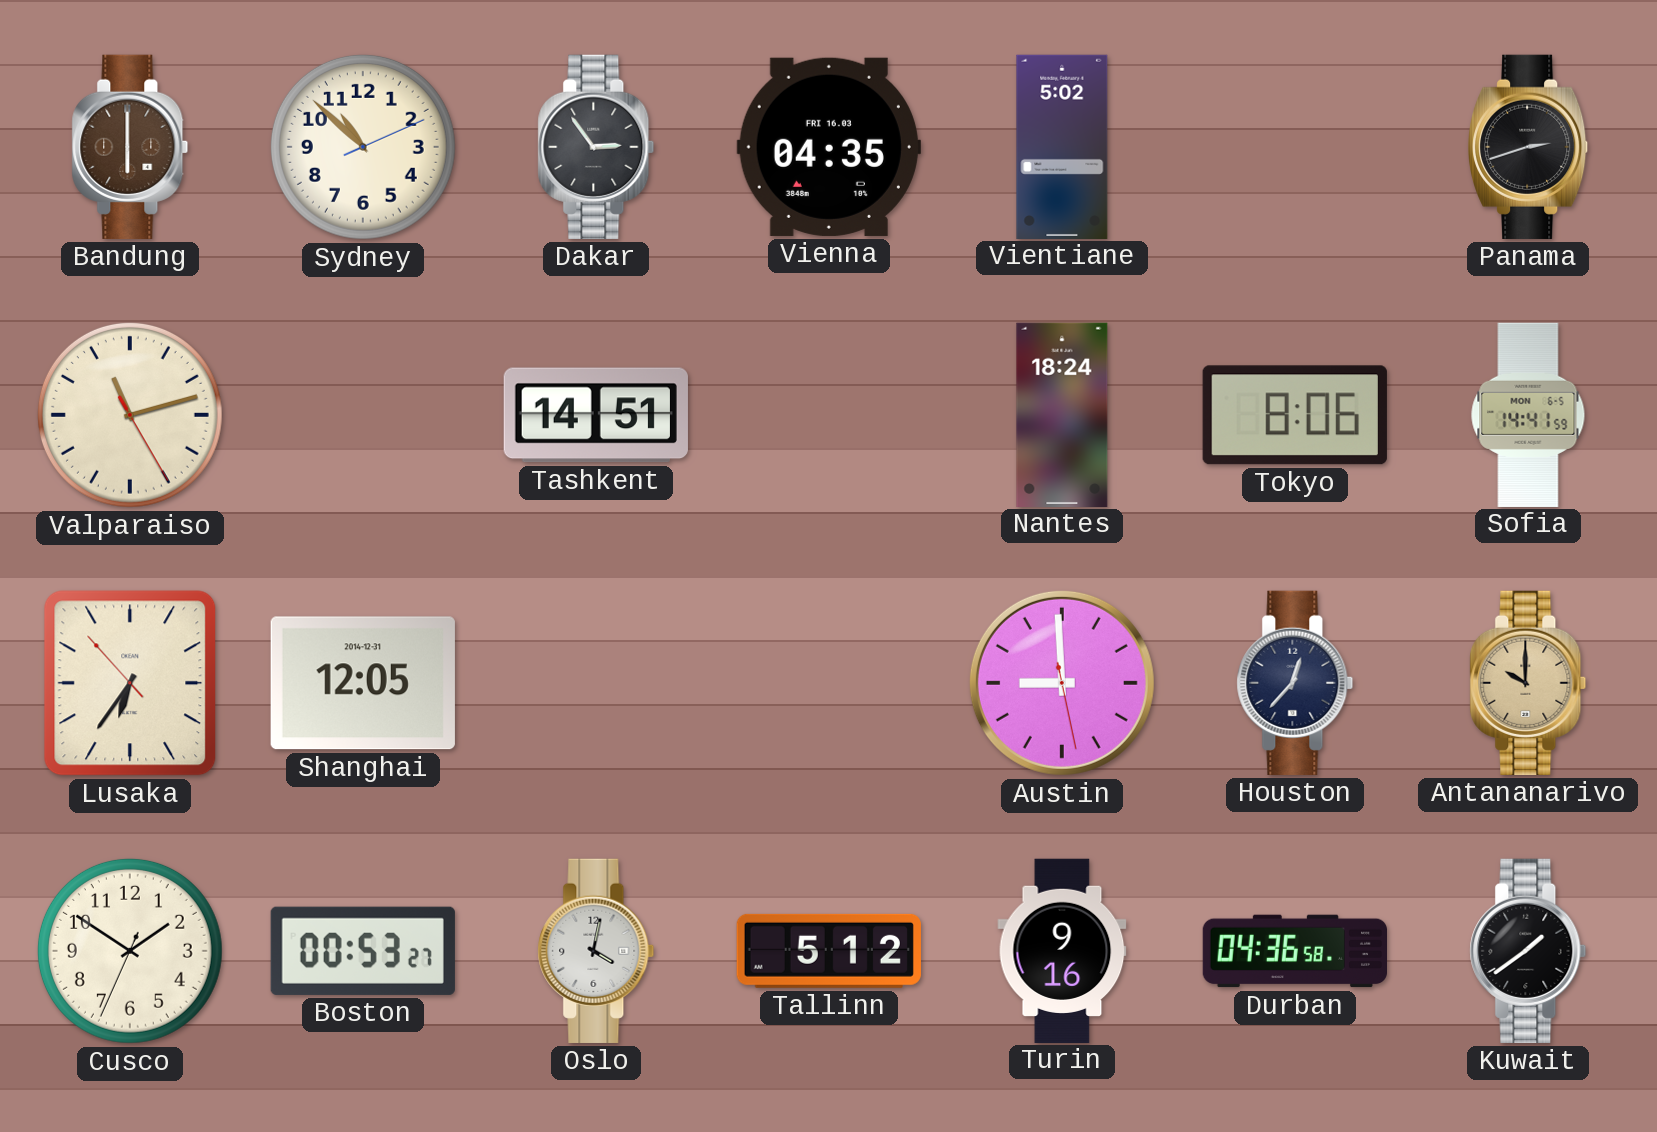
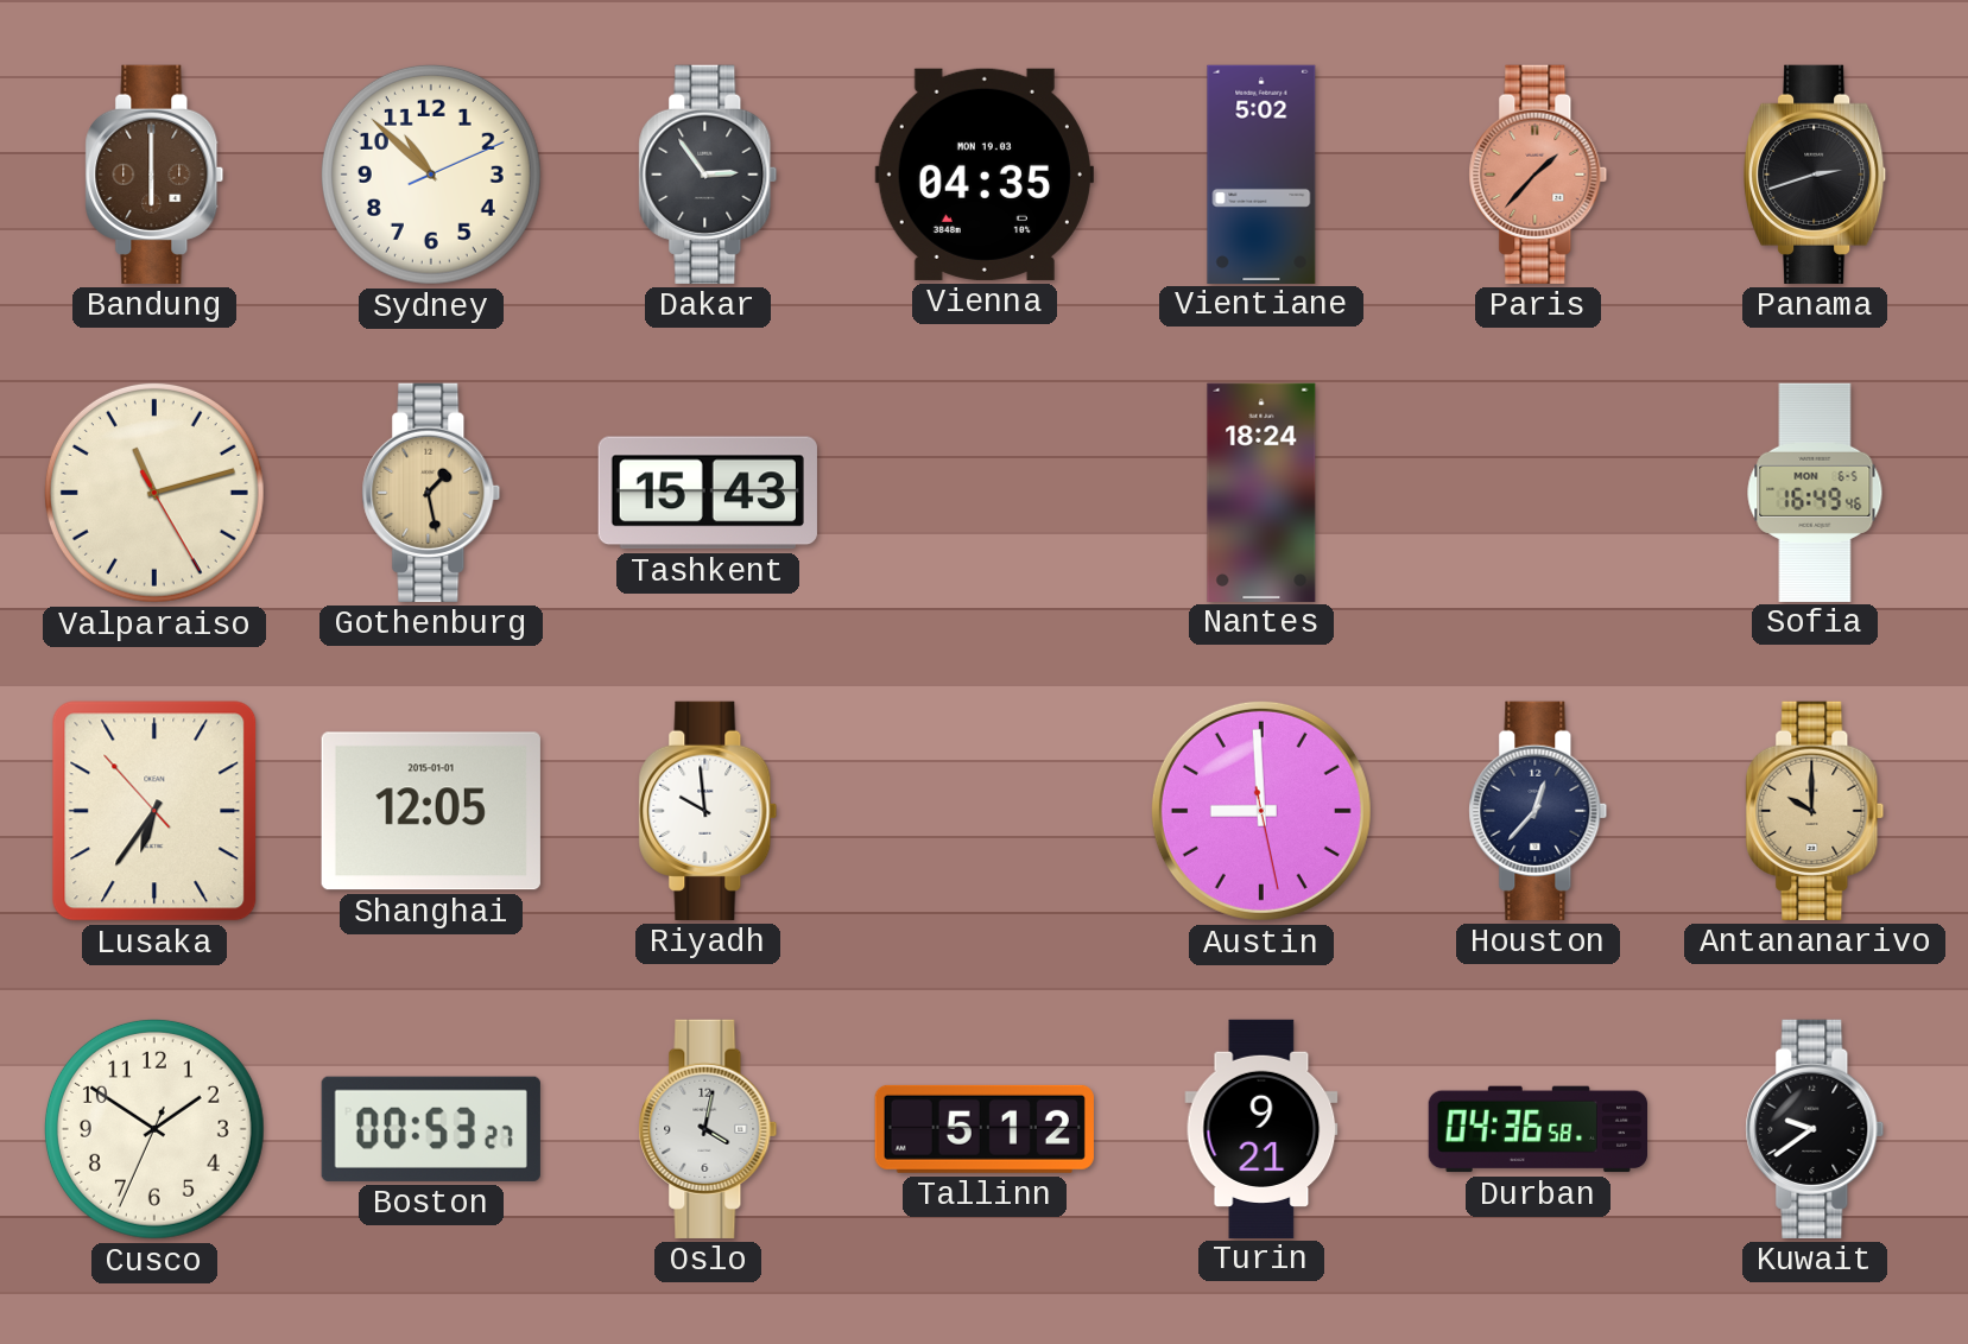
Vienna date: FRI 16.03 -> MON 19.03
Paris: none -> 1:37
Gothenburg: none -> 1:28
Tashkent: 14:51 -> 15:43
Tokyo: 8:06 -> none
Sofia: 14:41 -> 16:49
Shanghai date: 2014-12-31 -> 2015-01-01
Riyadh: none -> 9:59
Turin: 9:16 -> 9:21
Kuwait: 1:39 -> 9:39
